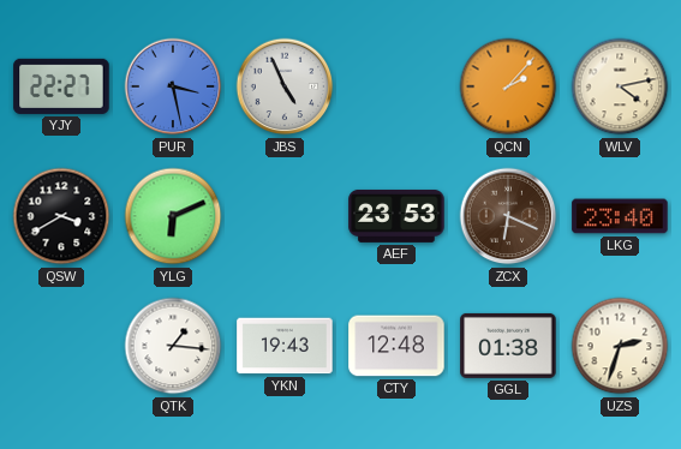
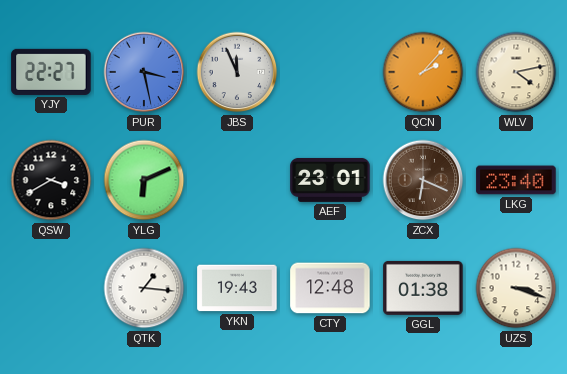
JBS: 4:56 -> 11:56
AEF: 23:53 -> 23:01
UZS: 2:33 -> 3:18
